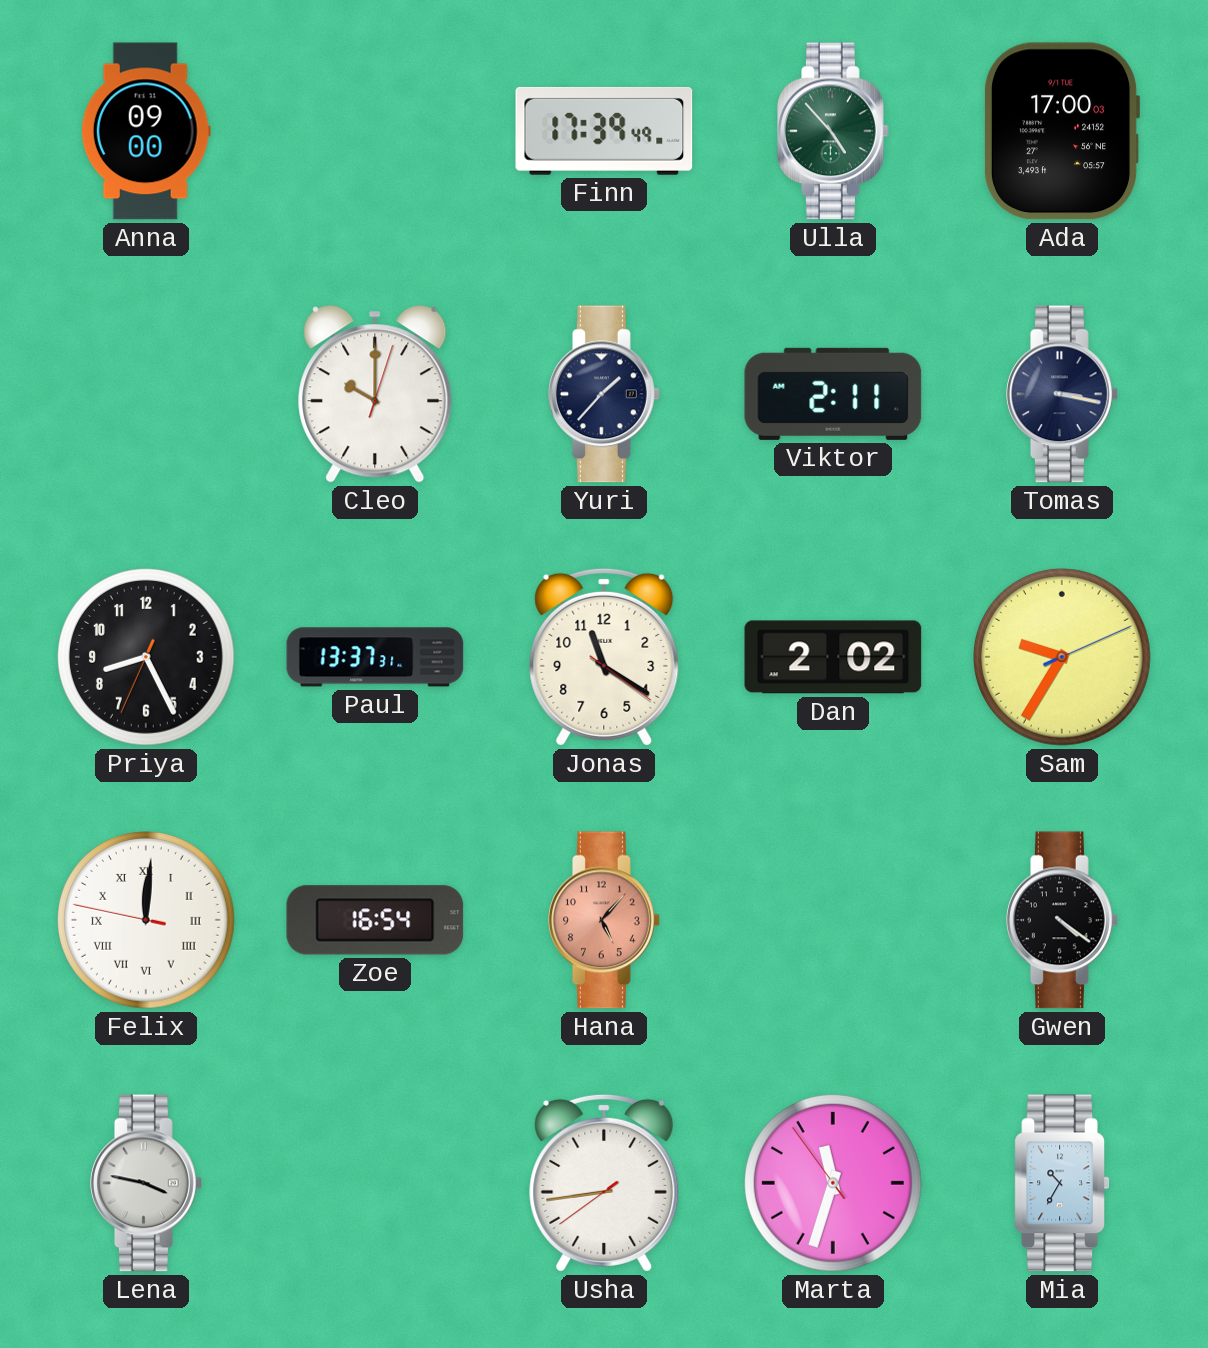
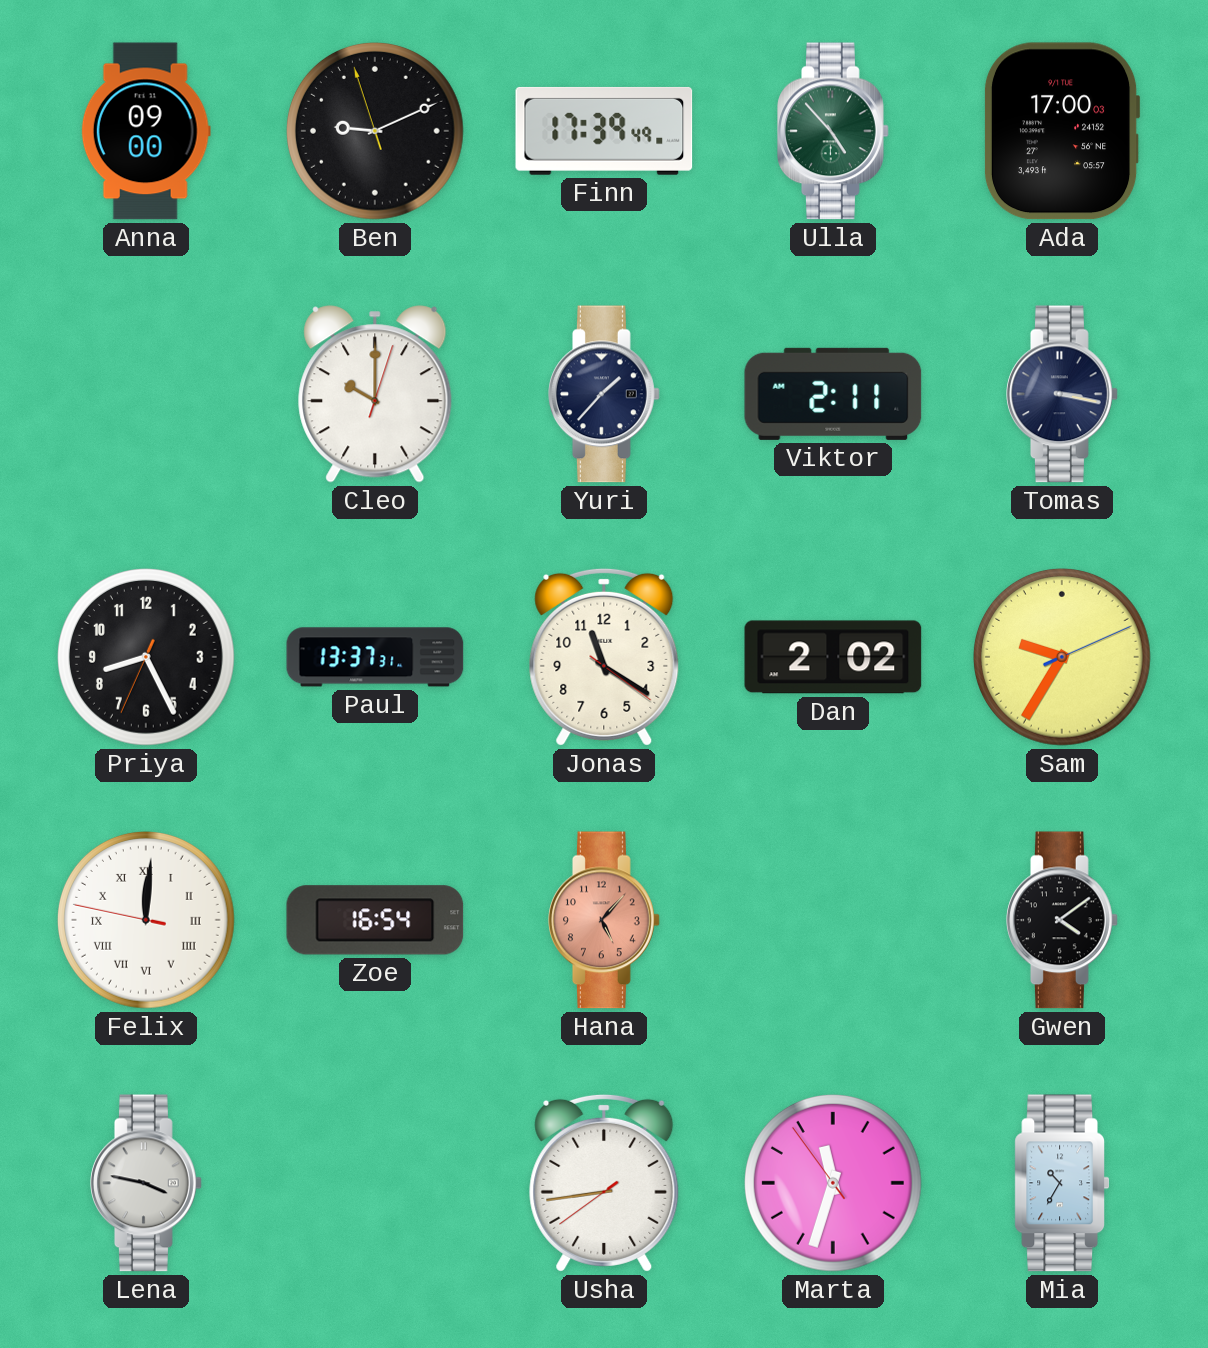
Ben: none -> 9:10
Gwen: 4:21 -> 4:09
